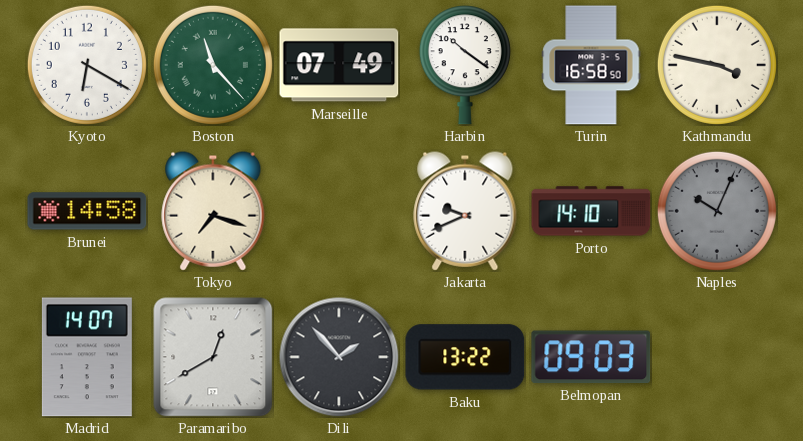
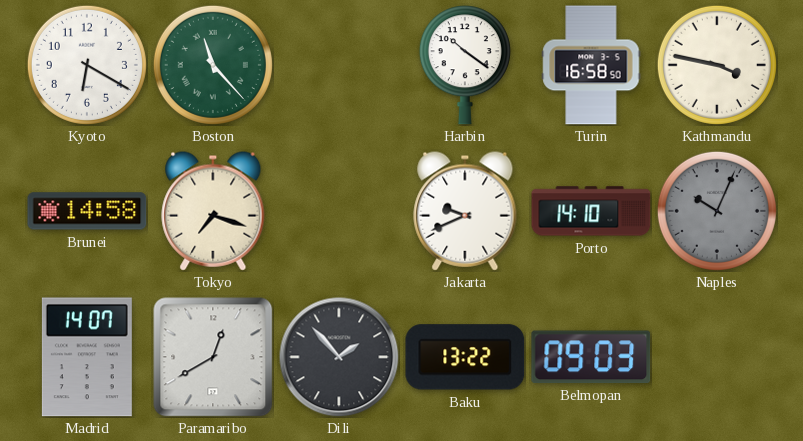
Marseille: 07:49 -> none
